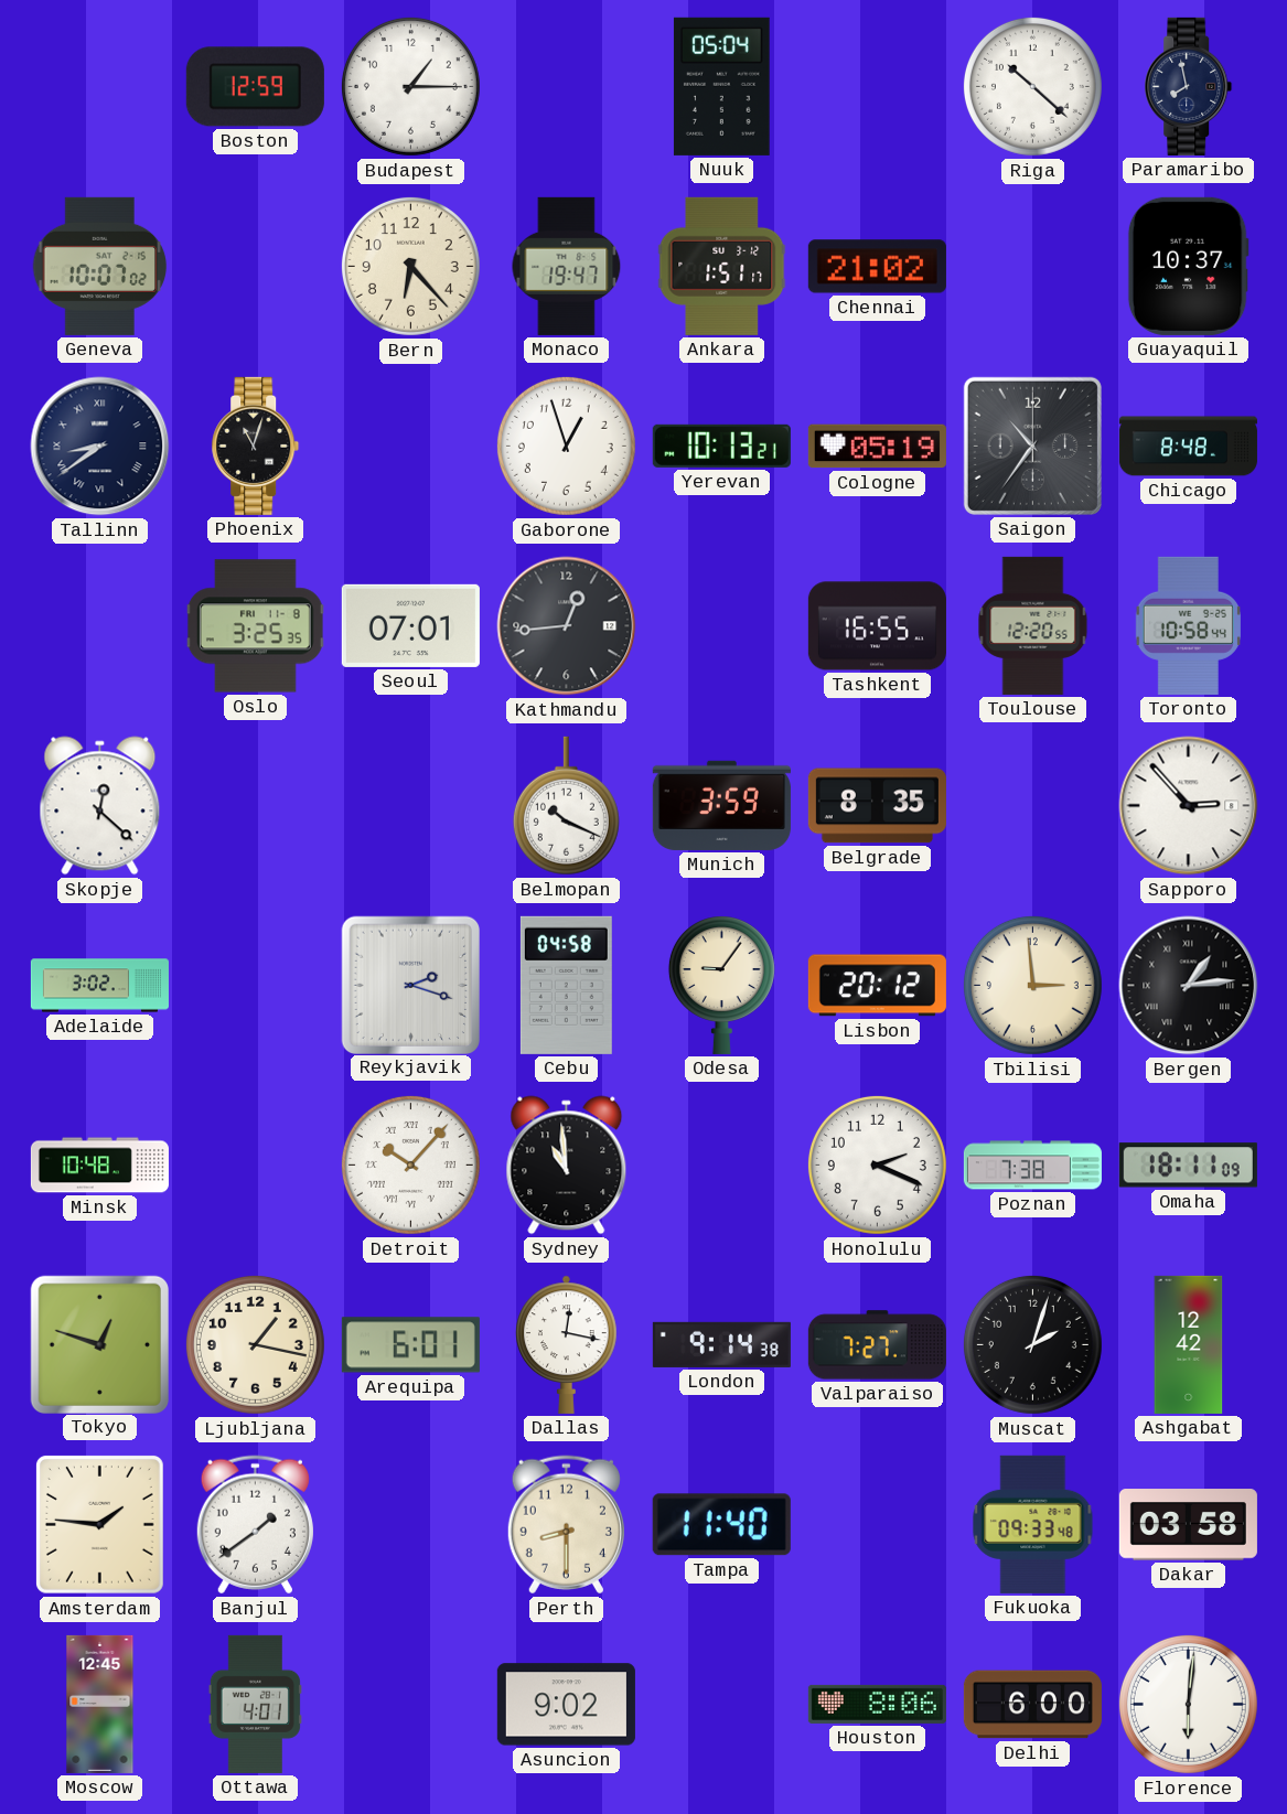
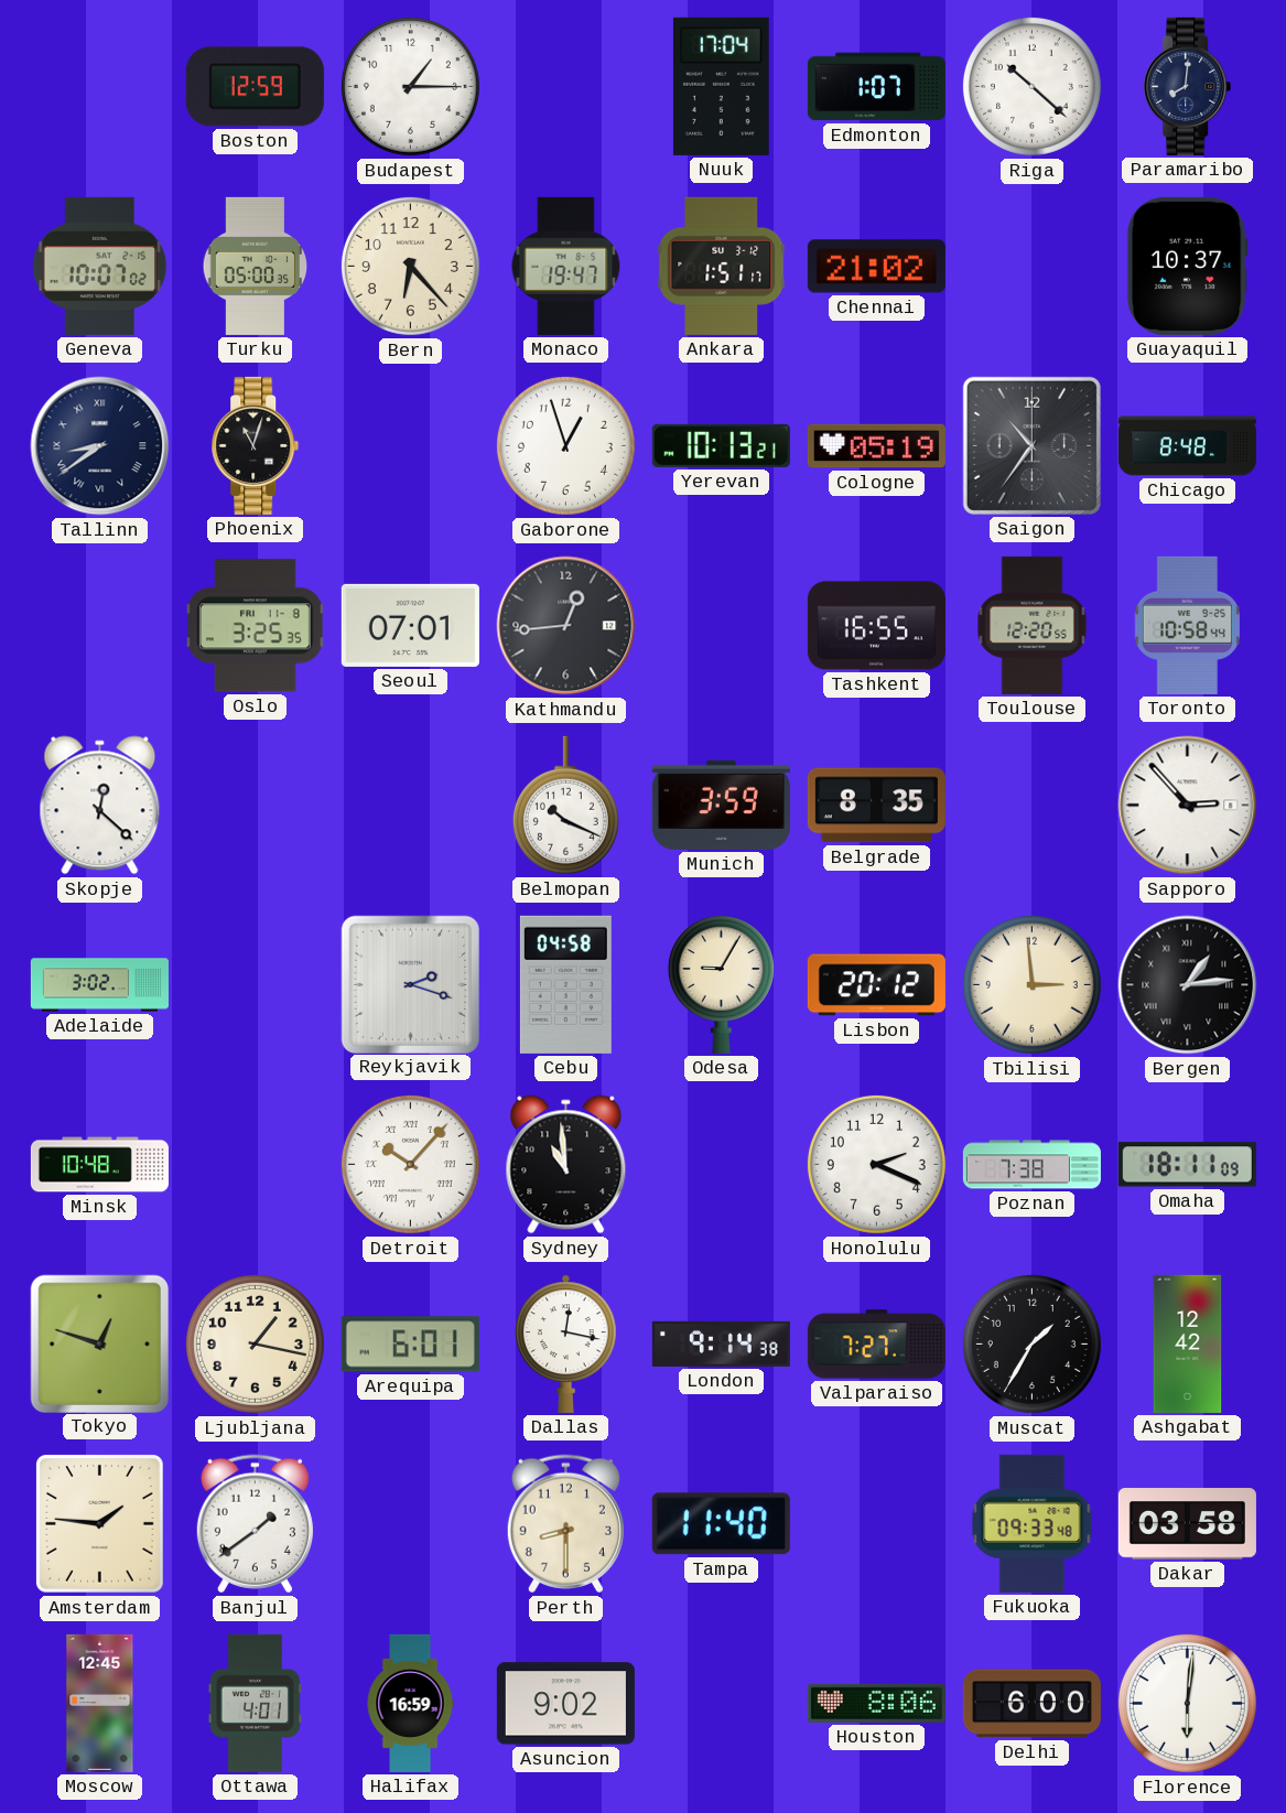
Nuuk: 05:04 -> 17:04
Edmonton: none -> 1:07
Paramaribo: 7:58 -> 8:01
Turku: none -> 05:00
Odesa: 9:06 -> 9:05
Muscat: 2:03 -> 1:35
Halifax: none -> 16:59
